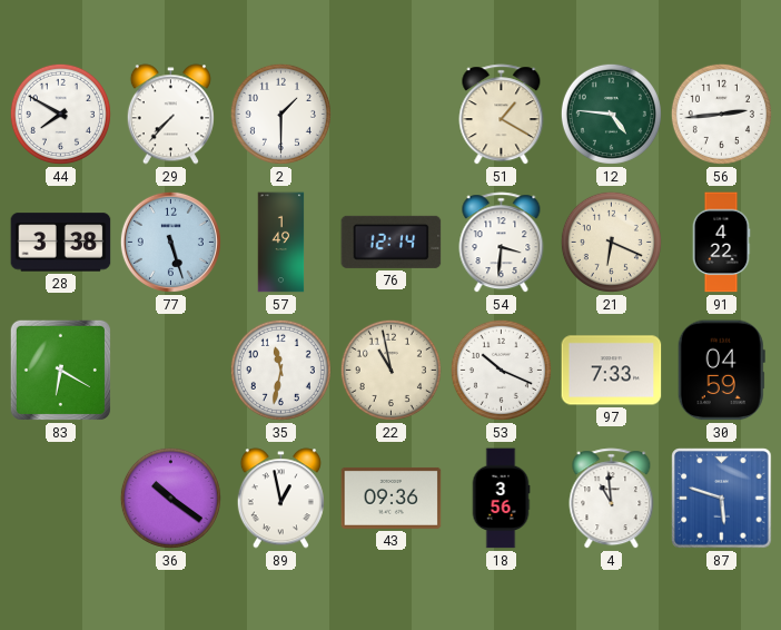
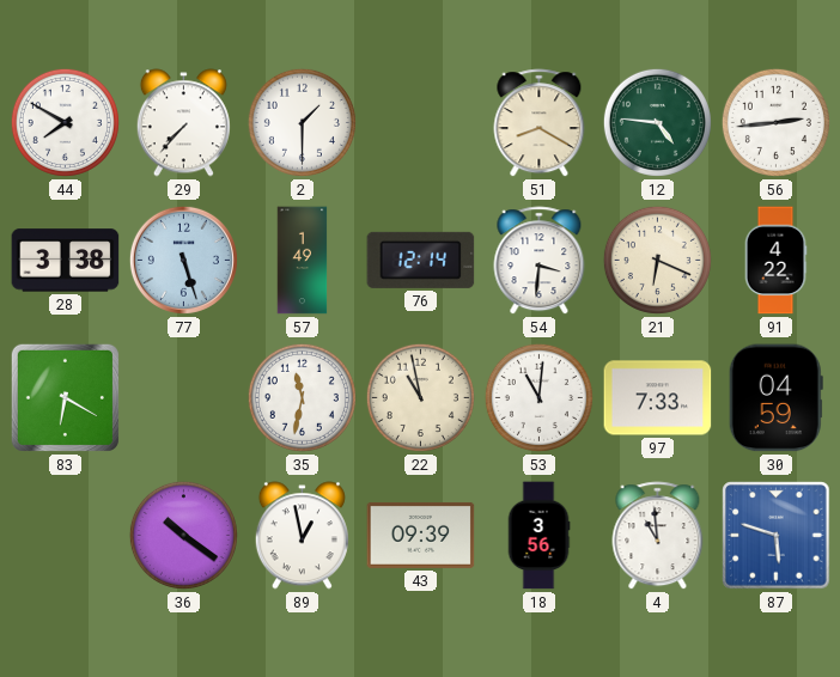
51: 1:20 -> 8:20
53: 10:19 -> 11:01
43: 09:36 -> 09:39
